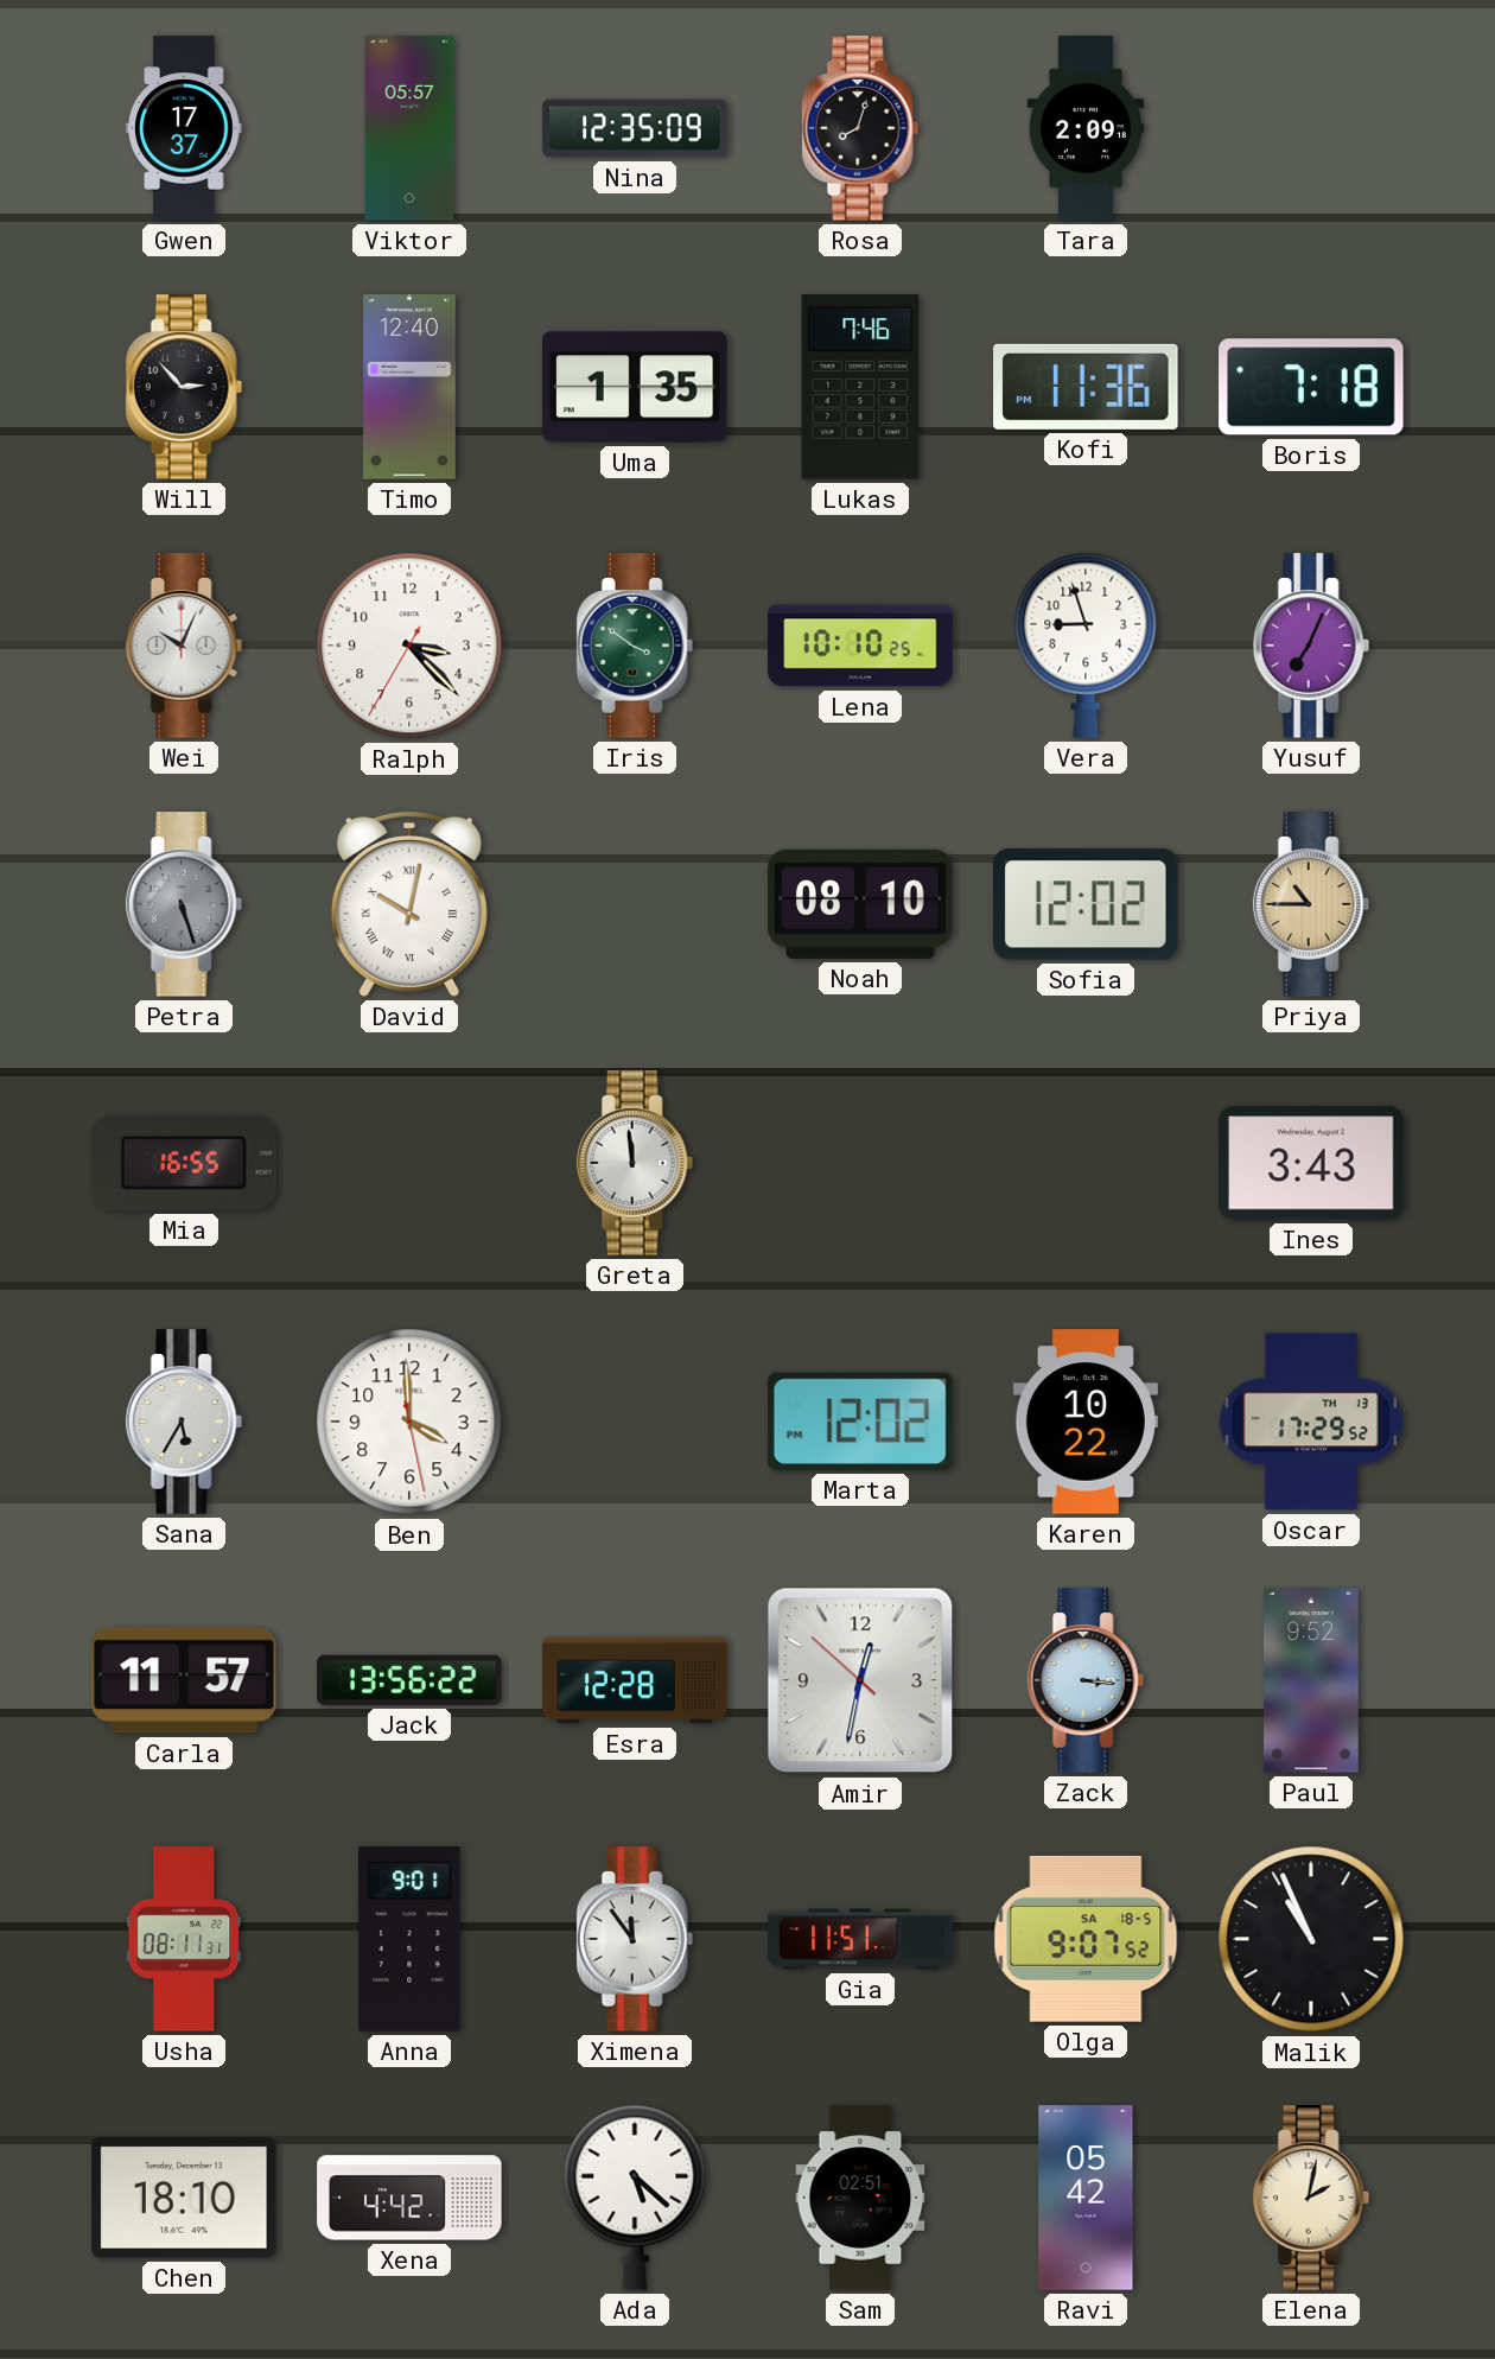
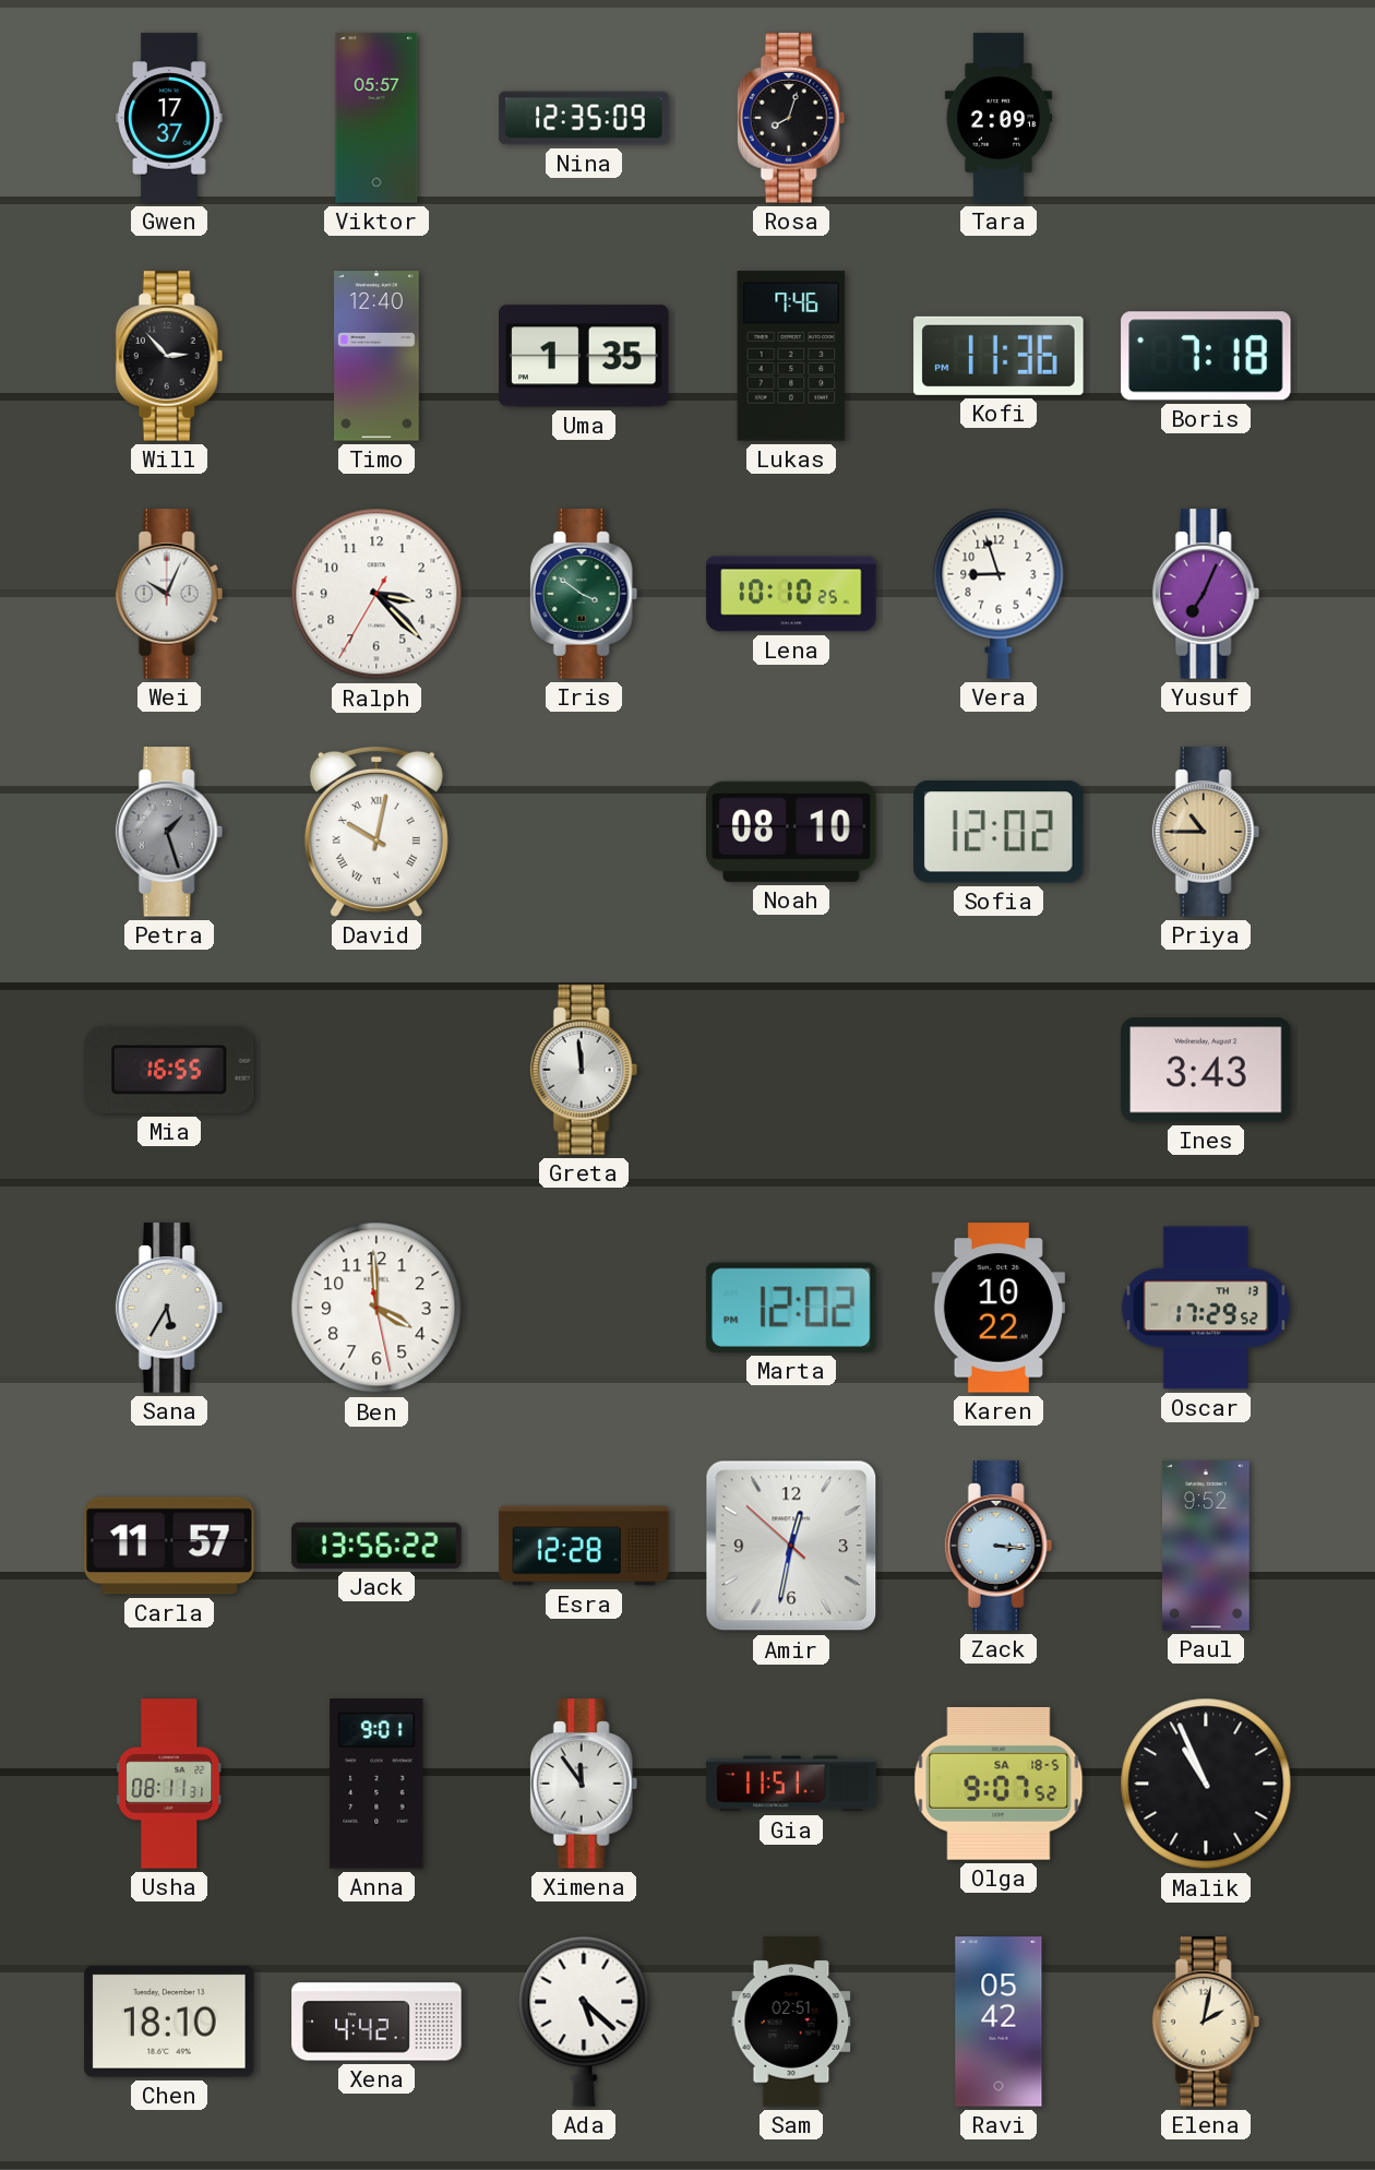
Petra: 5:27 -> 1:27
